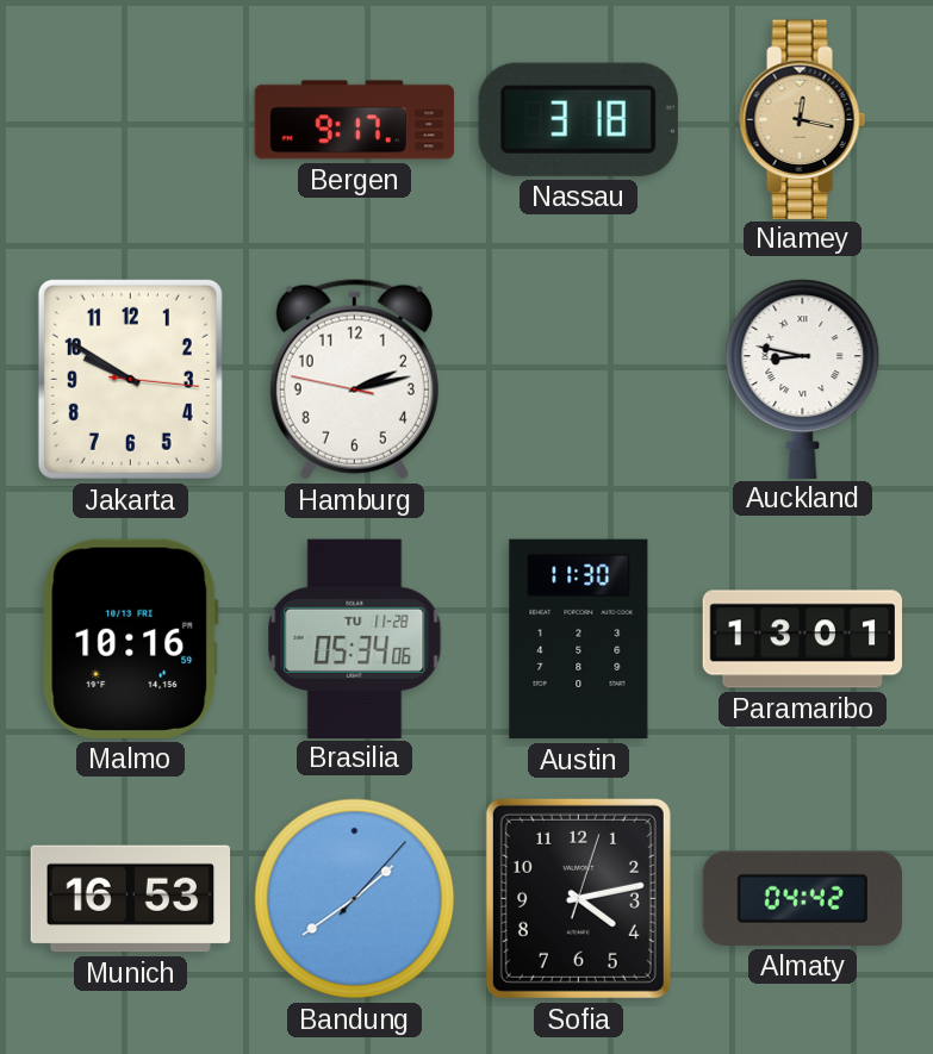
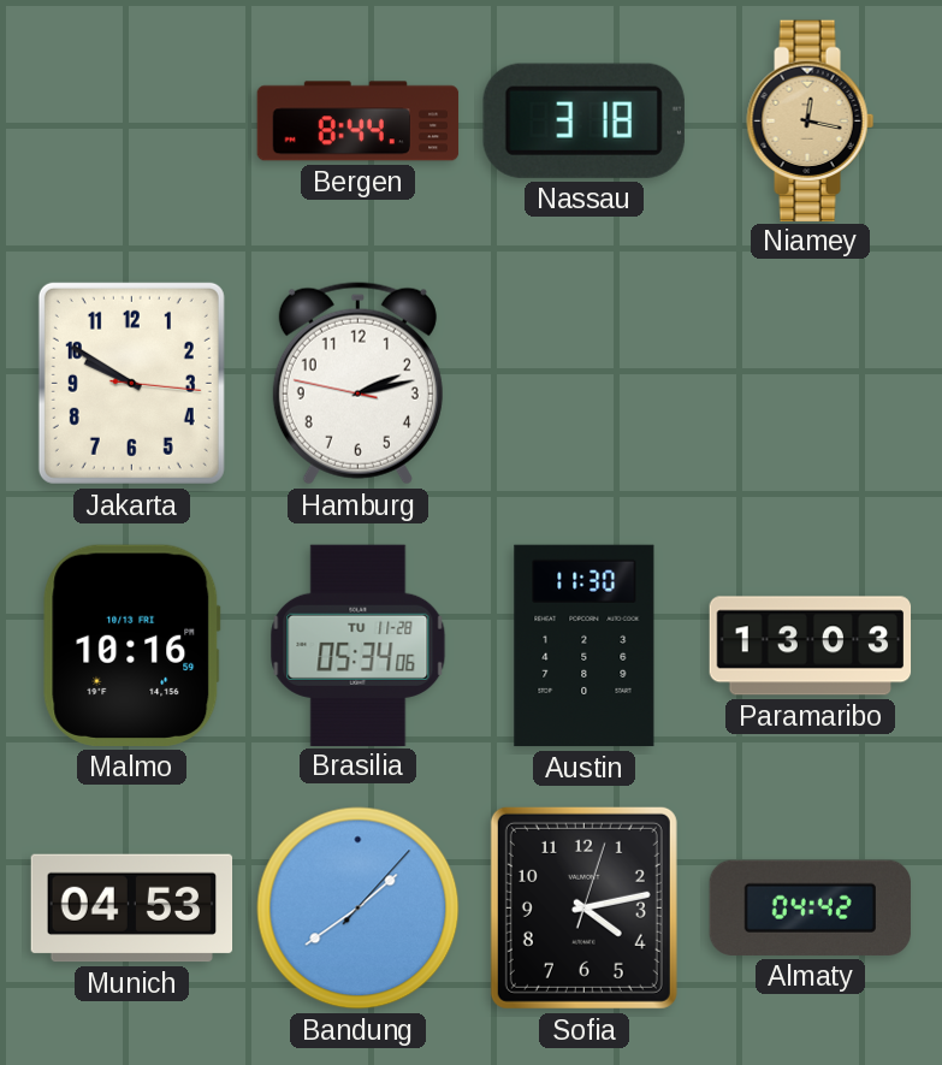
Bergen: 9:17 -> 8:44
Auckland: 8:47 -> none
Paramaribo: 13:01 -> 13:03
Munich: 16:53 -> 04:53
